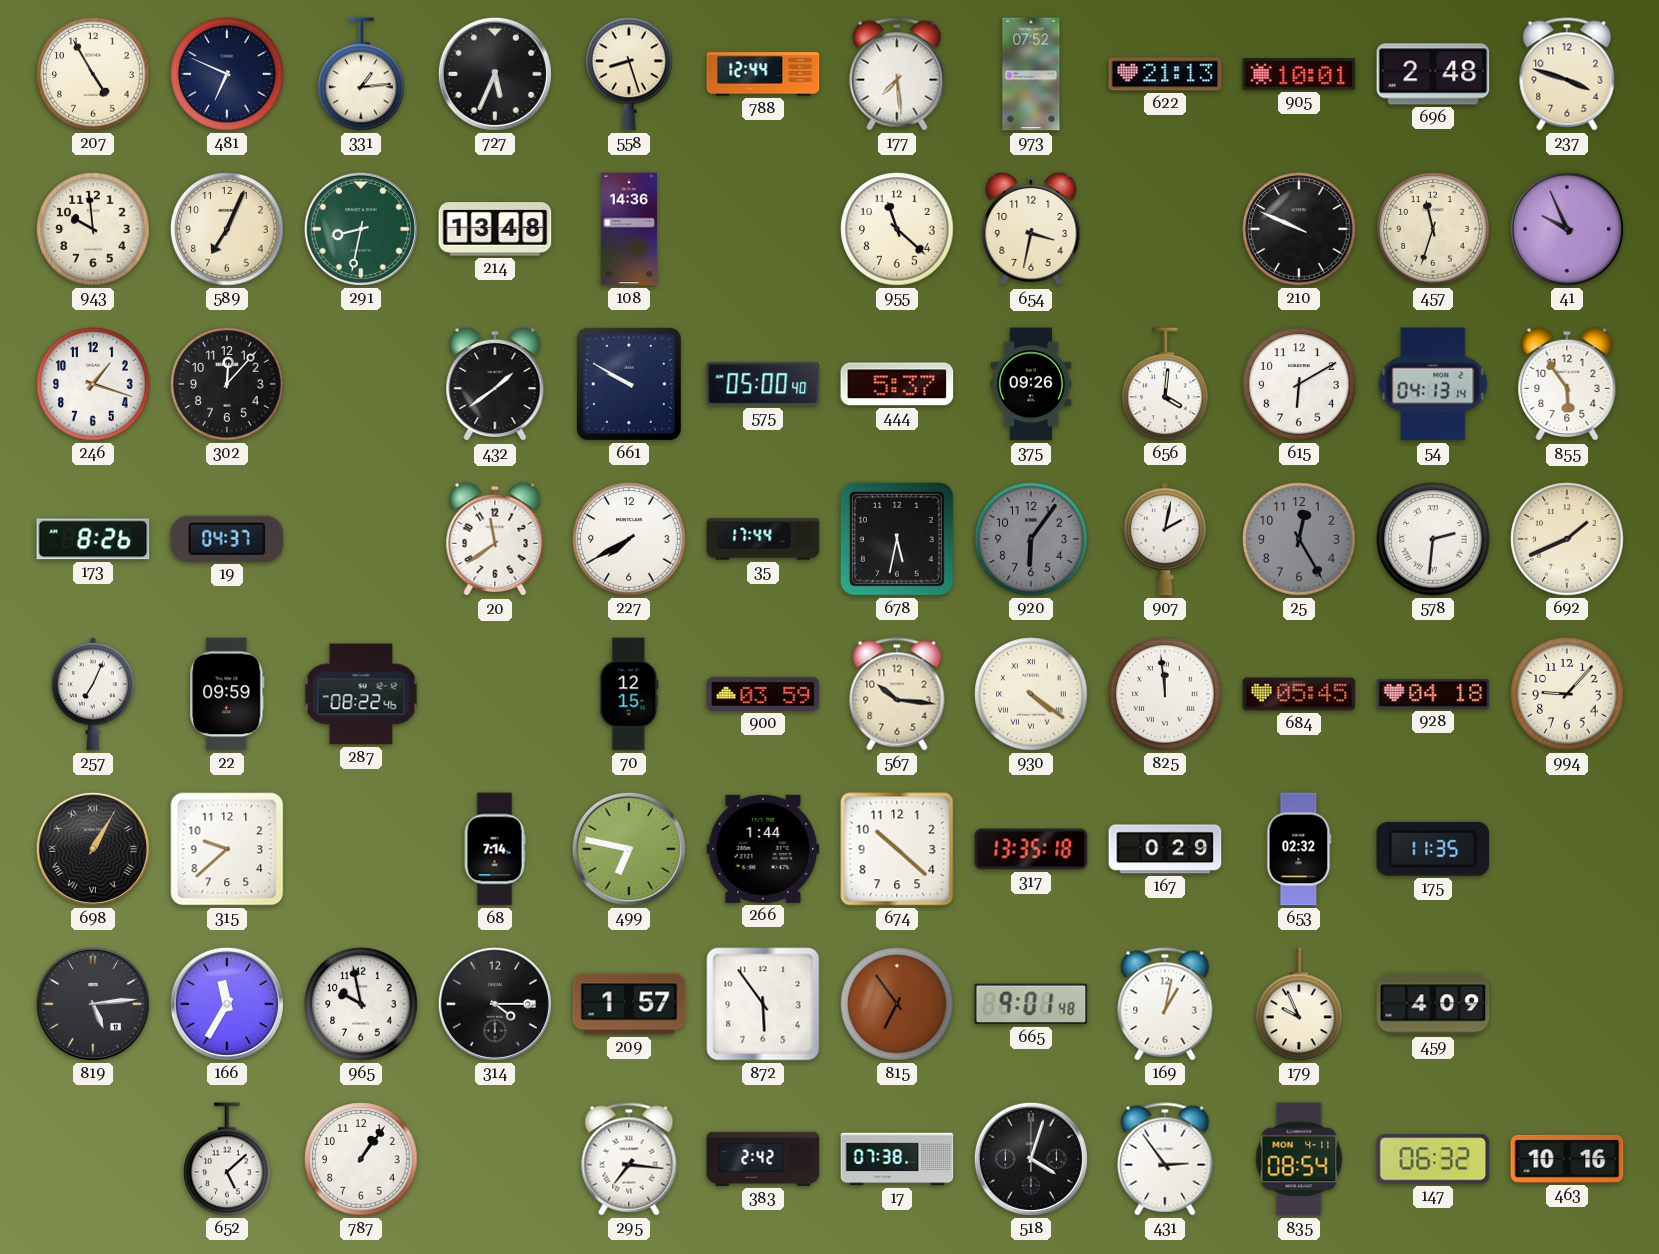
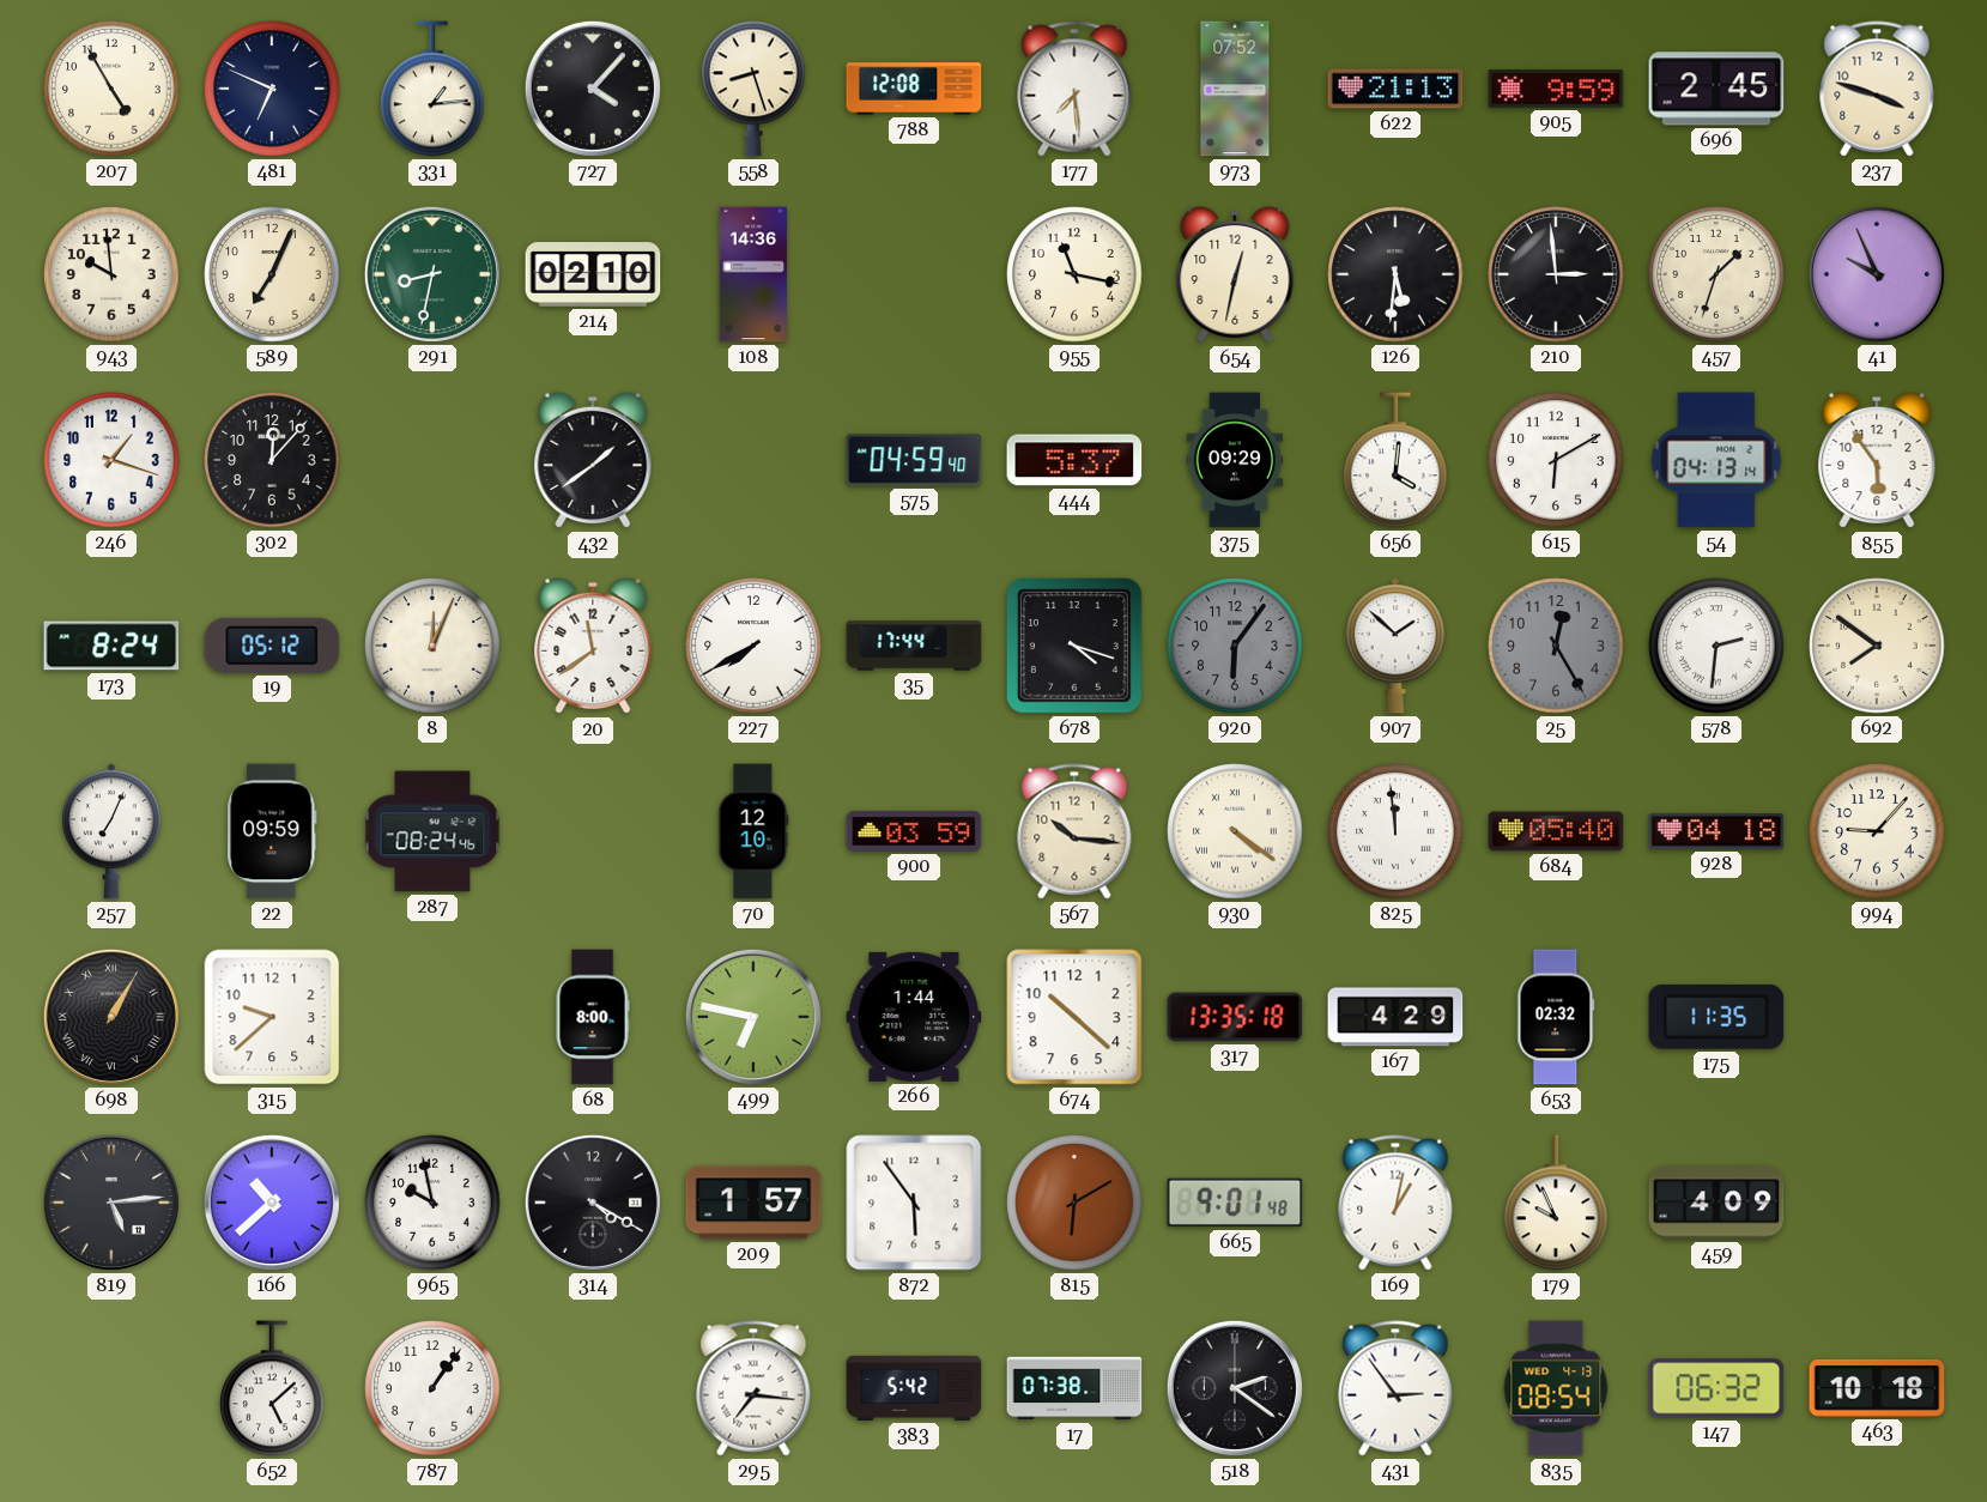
727: 5:34 -> 4:07
788: 12:44 -> 12:08
905: 10:01 -> 9:59
696: 2:48 -> 2:45
214: 13:48 -> 02:10
955: 11:22 -> 11:17
654: 3:32 -> 12:32
126: none -> 5:31
210: 9:49 -> 2:59
457: 11:33 -> 1:33
661: 9:50 -> none
575: 05:00 -> 04:59
375: 09:26 -> 09:29
173: 8:26 -> 8:24
19: 04:37 -> 05:12
8: none -> 12:04
678: 5:32 -> 4:18
907: 2:02 -> 1:52
692: 1:41 -> 7:51
287: 08:22 -> 08:24
70: 12:15 -> 12:10
684: 05:45 -> 05:40
68: 7:14 -> 8:00
167: 0:29 -> 4:29
166: 11:35 -> 10:38
314: 4:15 -> 4:20
815: 6:54 -> 6:10
383: 2:42 -> 5:42
518: 4:03 -> 2:21
835 date: MON 4-11 -> WED 4-13
463: 10:16 -> 10:18
